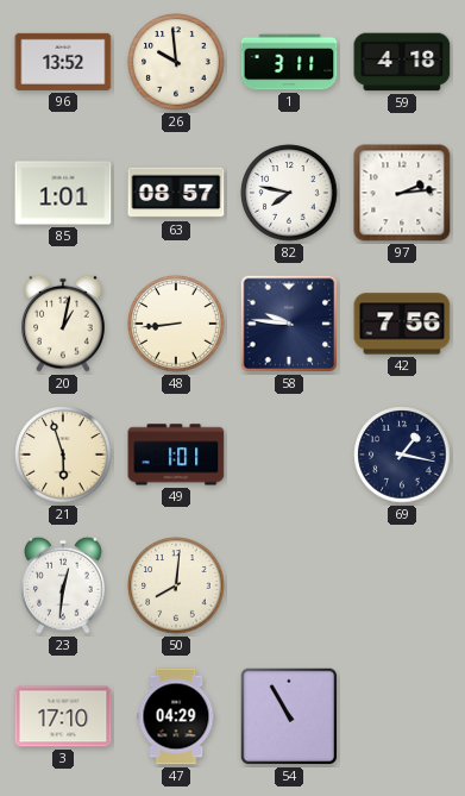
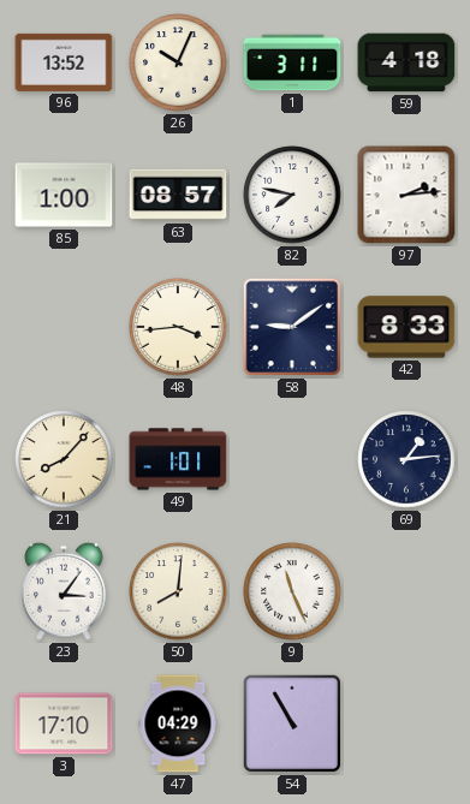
26: 9:59 -> 10:04
85: 1:01 -> 1:00
20: 1:02 -> none
48: 8:44 -> 3:44
58: 9:46 -> 9:09
42: 7:56 -> 8:33
21: 5:57 -> 8:07
69: 1:17 -> 1:14
23: 12:31 -> 3:06
9: none -> 11:26
